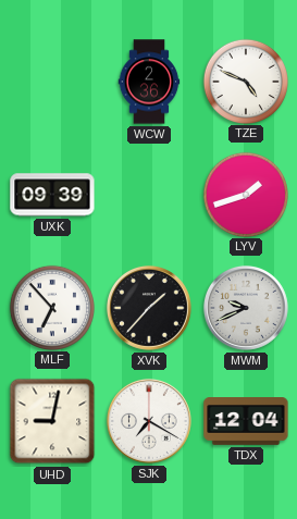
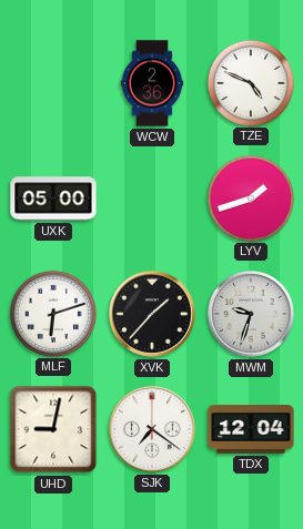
UXK: 09:39 -> 05:00
MLF: 6:53 -> 6:12
MWM: 9:41 -> 9:33
SJK: 7:20 -> 7:21
